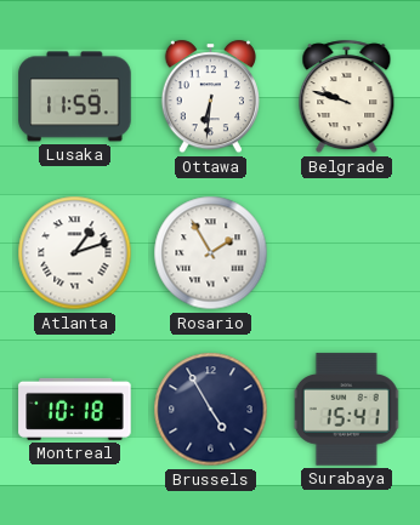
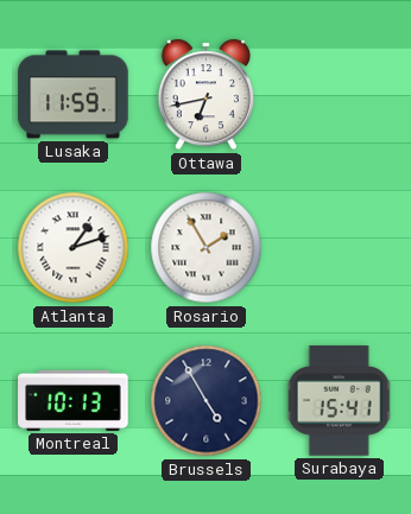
Ottawa: 6:31 -> 6:43
Belgrade: 9:48 -> none
Montreal: 10:18 -> 10:13
